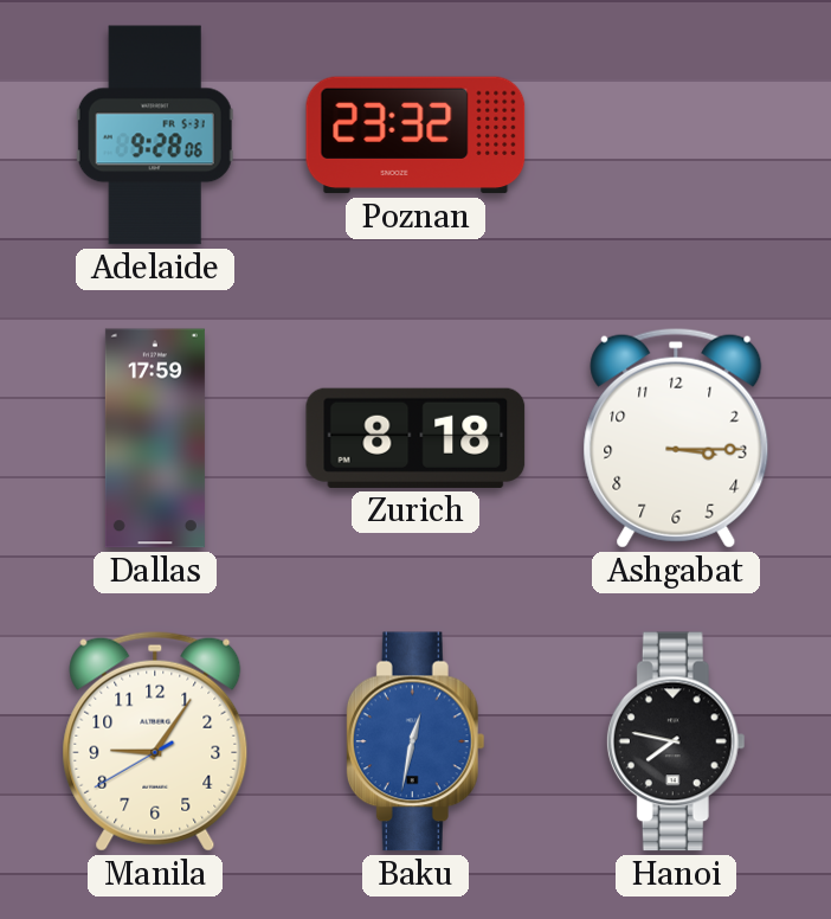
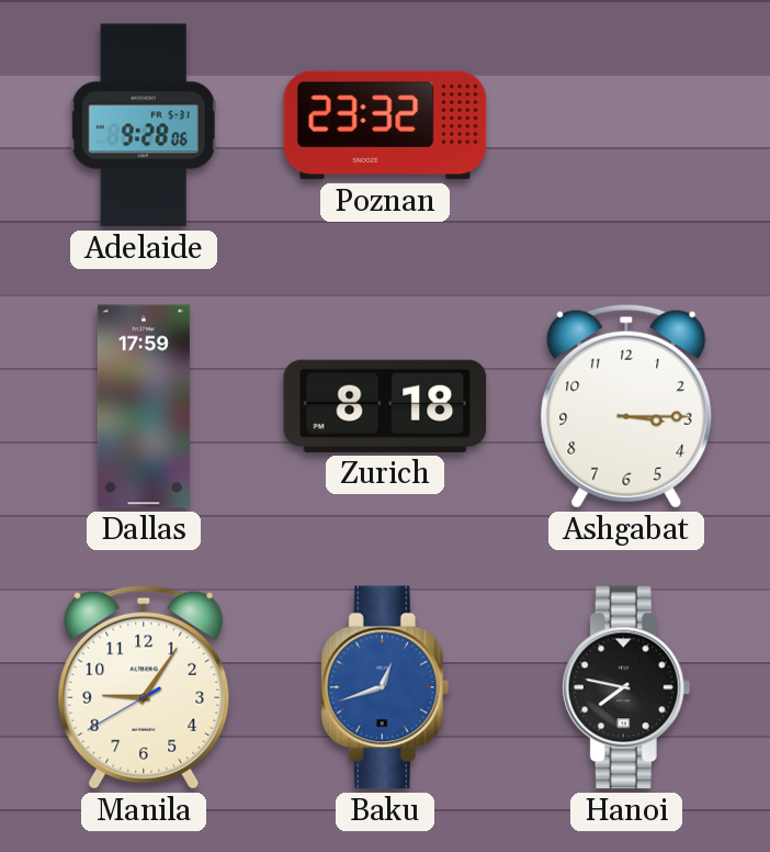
Baku: 12:32 -> 12:42
